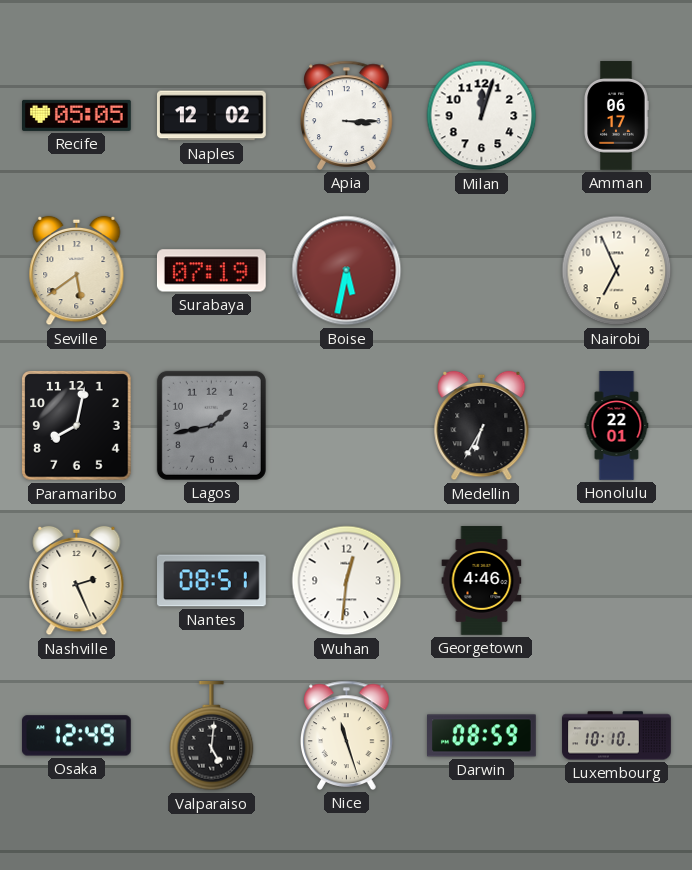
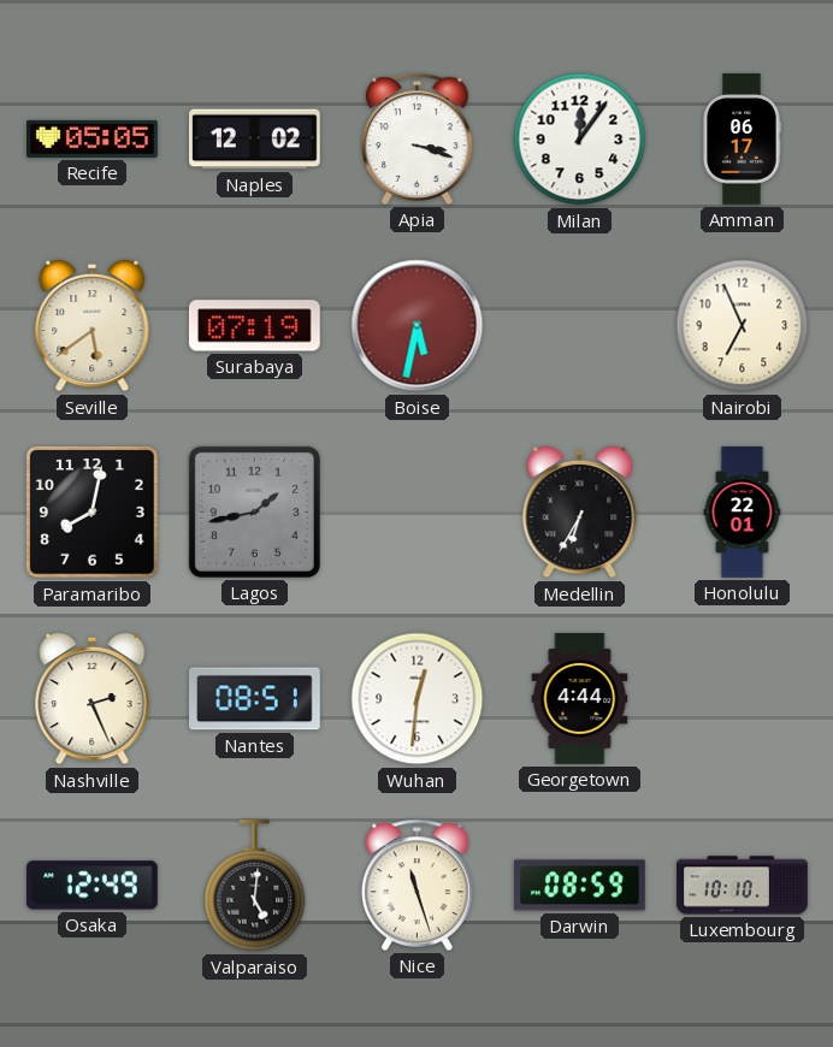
Apia: 3:15 -> 3:18
Milan: 12:03 -> 12:06
Georgetown: 4:46 -> 4:44
